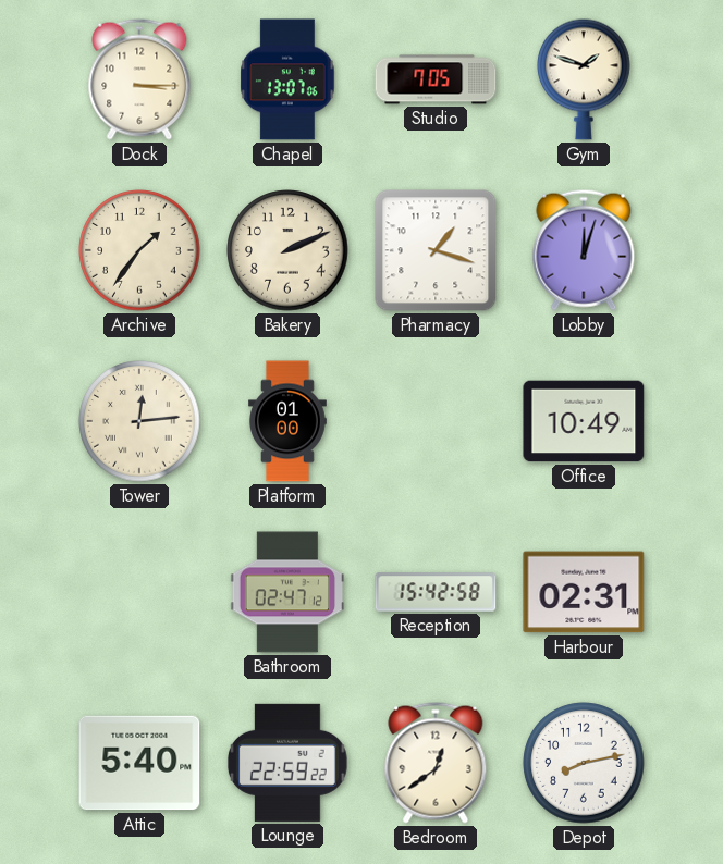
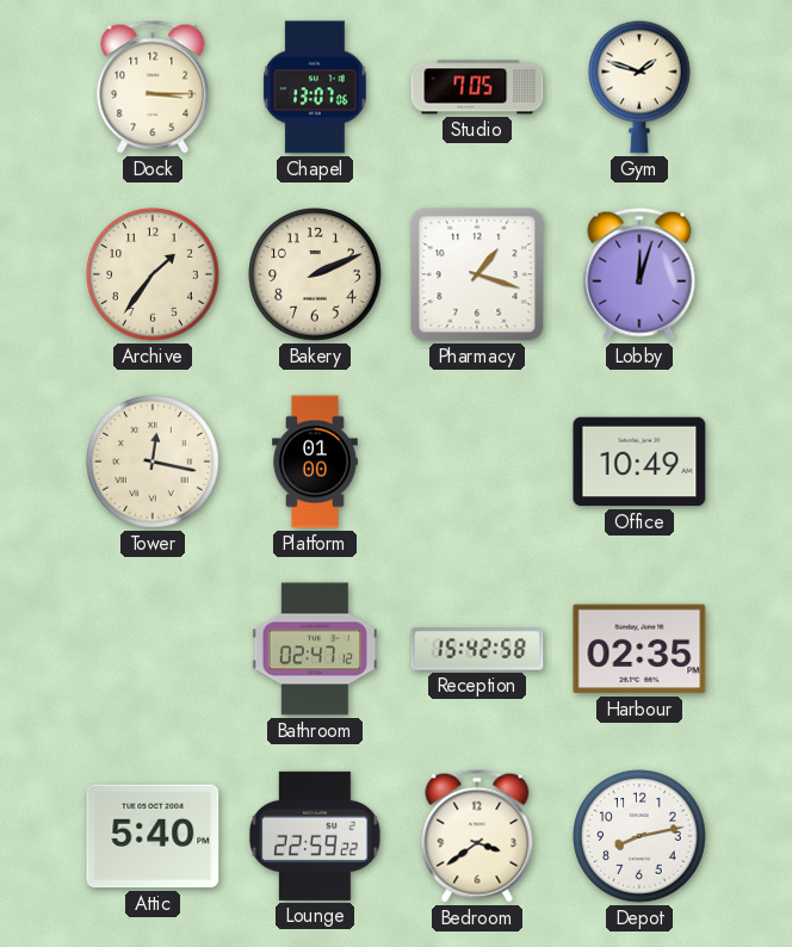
Tower: 12:14 -> 12:17
Harbour: 02:31 -> 02:35
Bedroom: 12:39 -> 3:39
